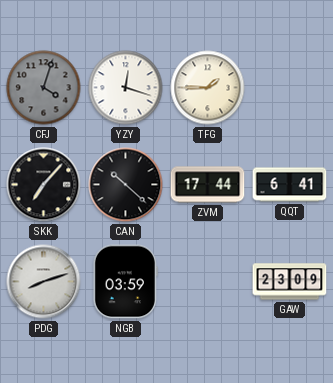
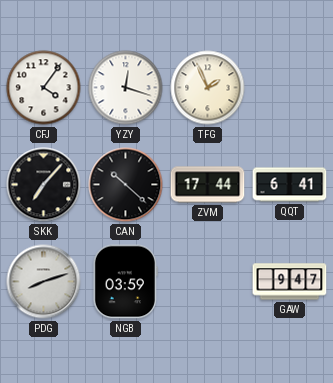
CFJ: 4:03 -> 4:06
CFJ dial: grey -> white
TFG: 1:45 -> 1:56
GAW: 23:09 -> 9:47
